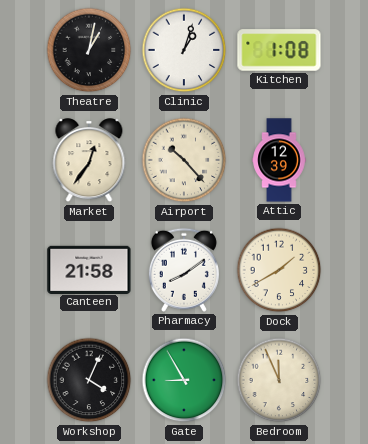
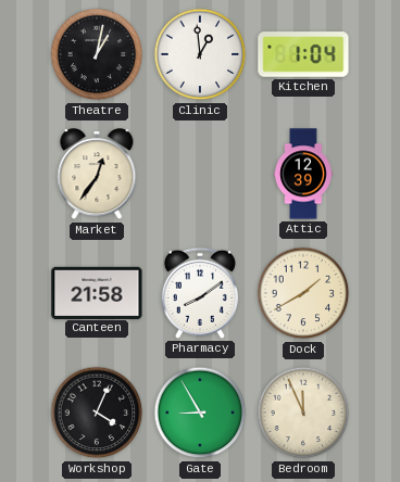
Clinic: 1:03 -> 12:59
Kitchen: 1:08 -> 1:04
Airport: 10:23 -> none
